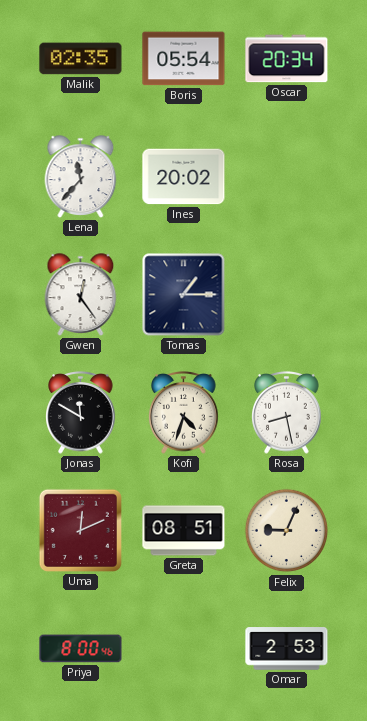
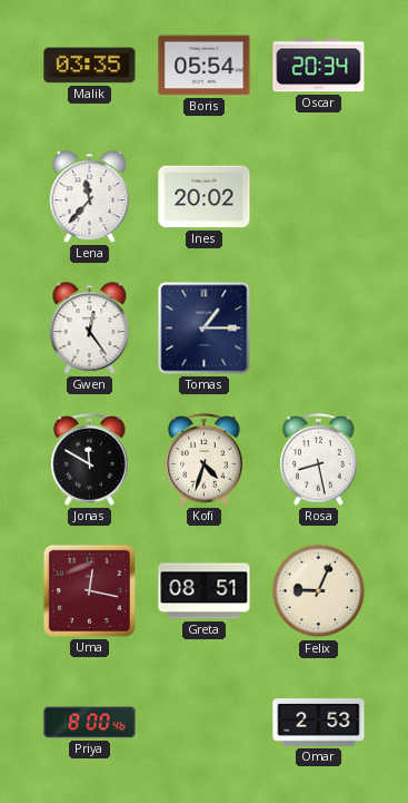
Malik: 02:35 -> 03:35
Uma: 12:11 -> 12:17
